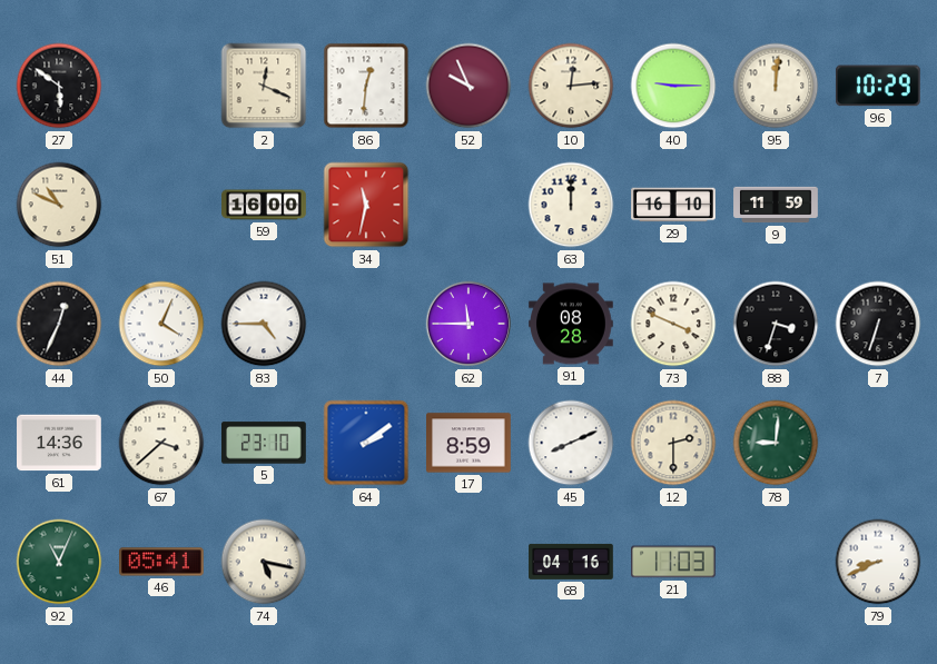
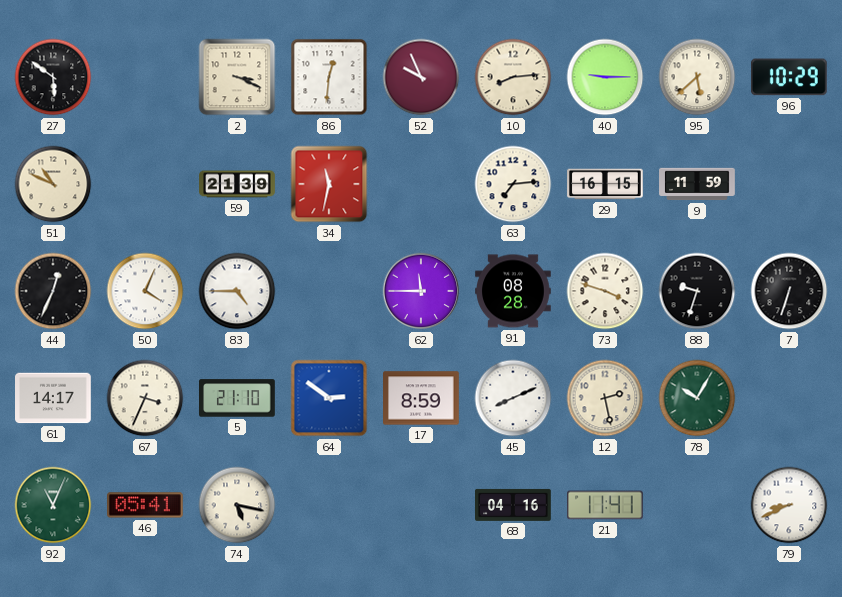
2: 12:19 -> 3:19
10: 12:14 -> 8:14
95: 12:01 -> 5:38
59: 16:00 -> 21:39
63: 12:00 -> 7:14
29: 16:10 -> 16:15
73: 3:49 -> 3:48
88: 3:33 -> 9:33
61: 14:36 -> 14:17
67: 3:38 -> 3:34
5: 23:10 -> 21:10
64: 2:09 -> 2:51
12: 2:30 -> 2:28
78: 9:01 -> 10:05
21: 11:03 -> 11:41
